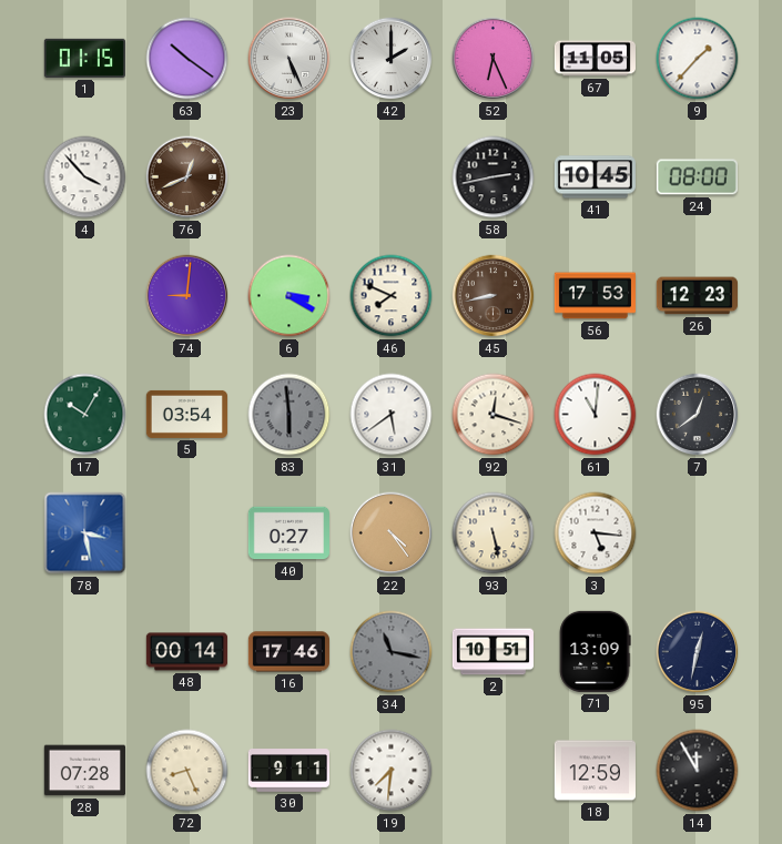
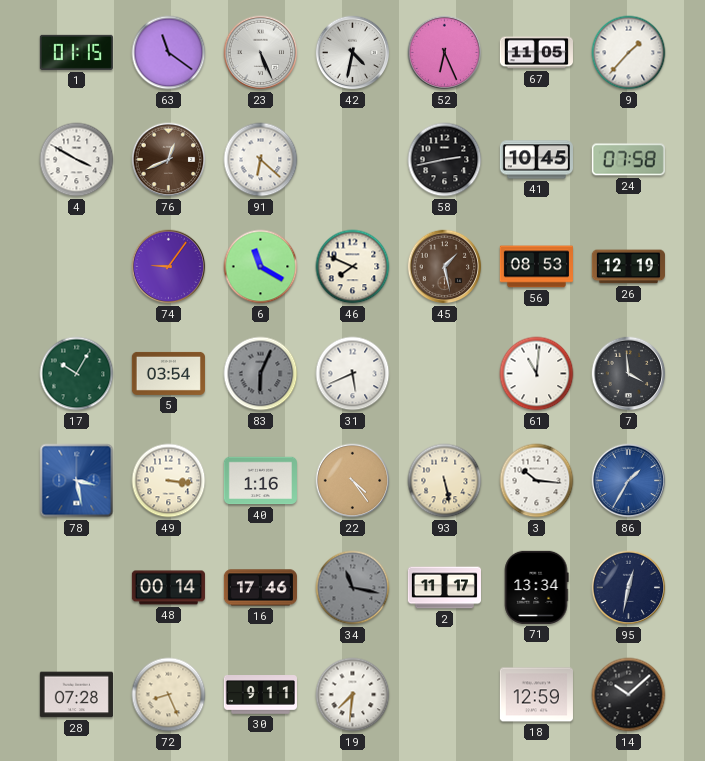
63: 10:21 -> 11:21
42: 2:00 -> 4:32
4: 3:53 -> 3:50
91: none -> 6:22
24: 08:00 -> 07:58
74: 9:01 -> 9:06
6: 3:20 -> 11:20
45: 8:43 -> 1:28
56: 17:53 -> 08:53
26: 12:23 -> 12:19
83: 5:59 -> 6:04
31: 5:39 -> 5:41
92: 12:18 -> none
7: 12:39 -> 3:59
49: none -> 3:16
40: 0:27 -> 1:16
3: 5:16 -> 10:16
86: none -> 1:35
2: 10:51 -> 11:17
71: 13:09 -> 13:34
14: 11:55 -> 10:08
